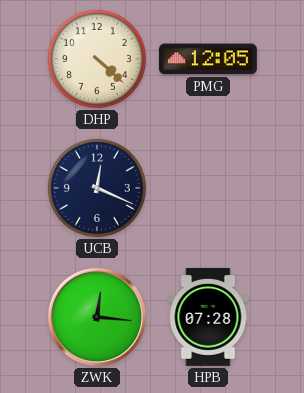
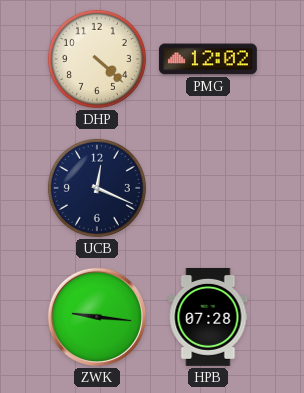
PMG: 12:05 -> 12:02
ZWK: 12:16 -> 9:16
